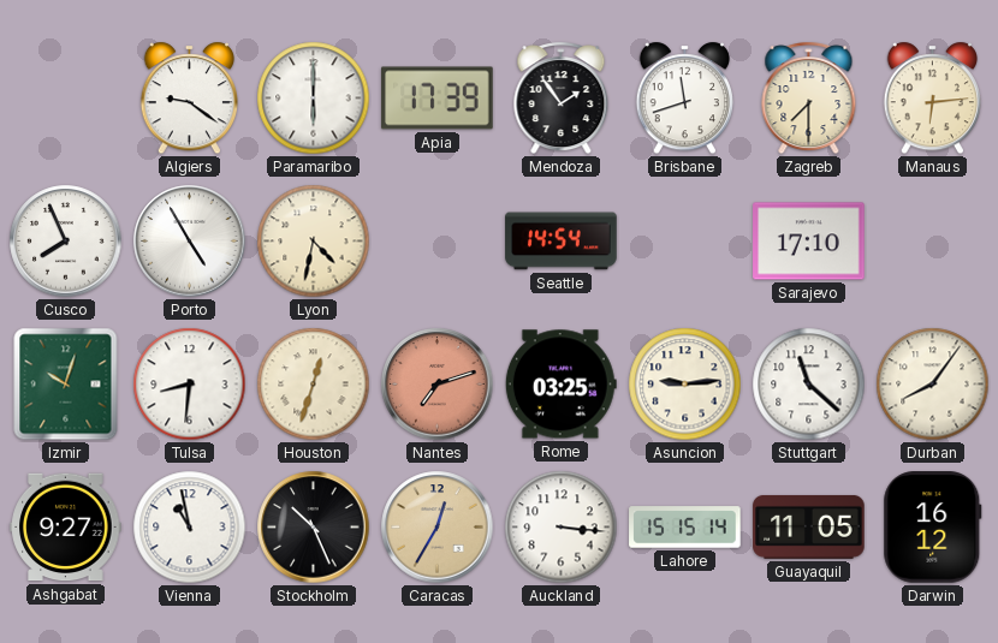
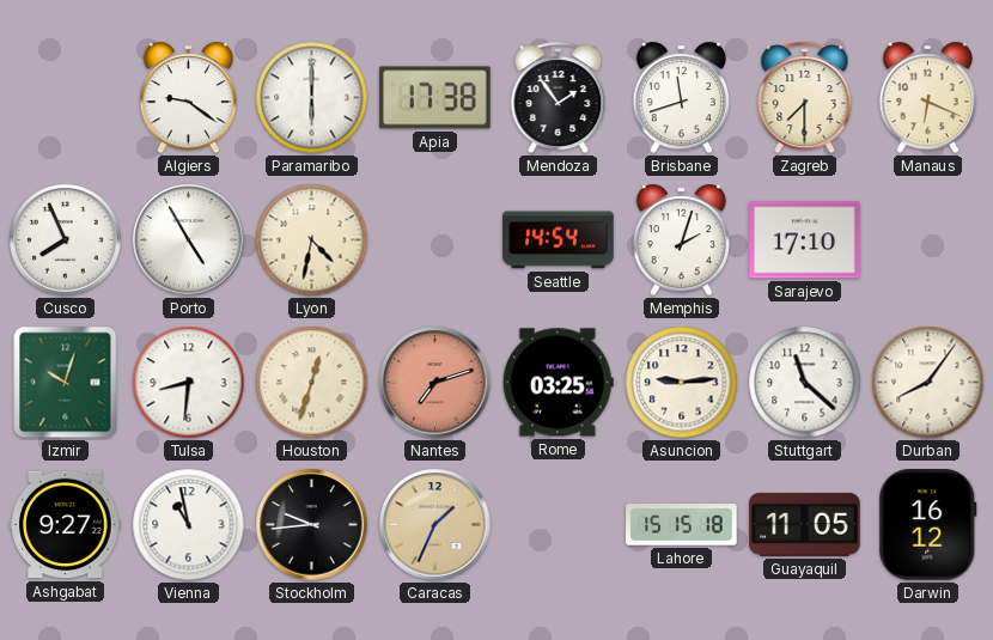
Apia: 17:39 -> 17:38
Manaus: 6:14 -> 6:19
Memphis: none -> 2:03
Stockholm: 10:26 -> 9:44
Caracas: 12:35 -> 1:34
Auckland: 3:16 -> none
Lahore: 15:15:14 -> 15:15:18
